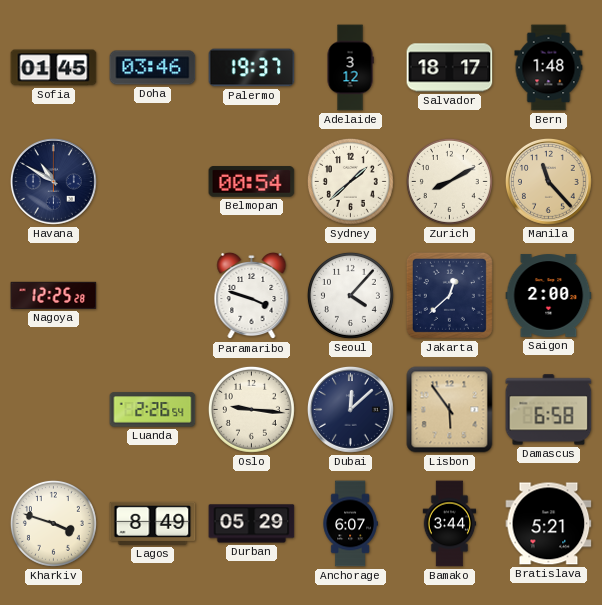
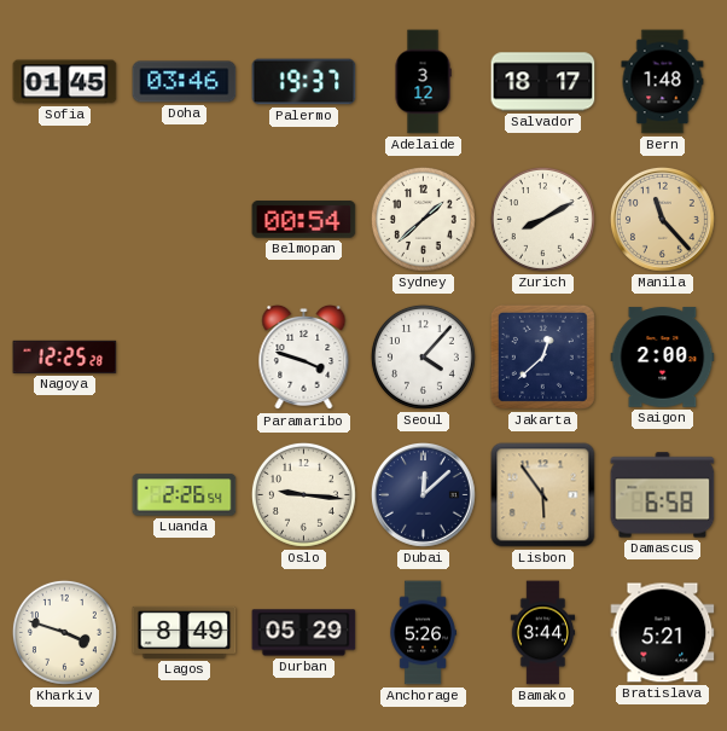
Havana: 10:50 -> none
Anchorage: 6:07 -> 5:26
